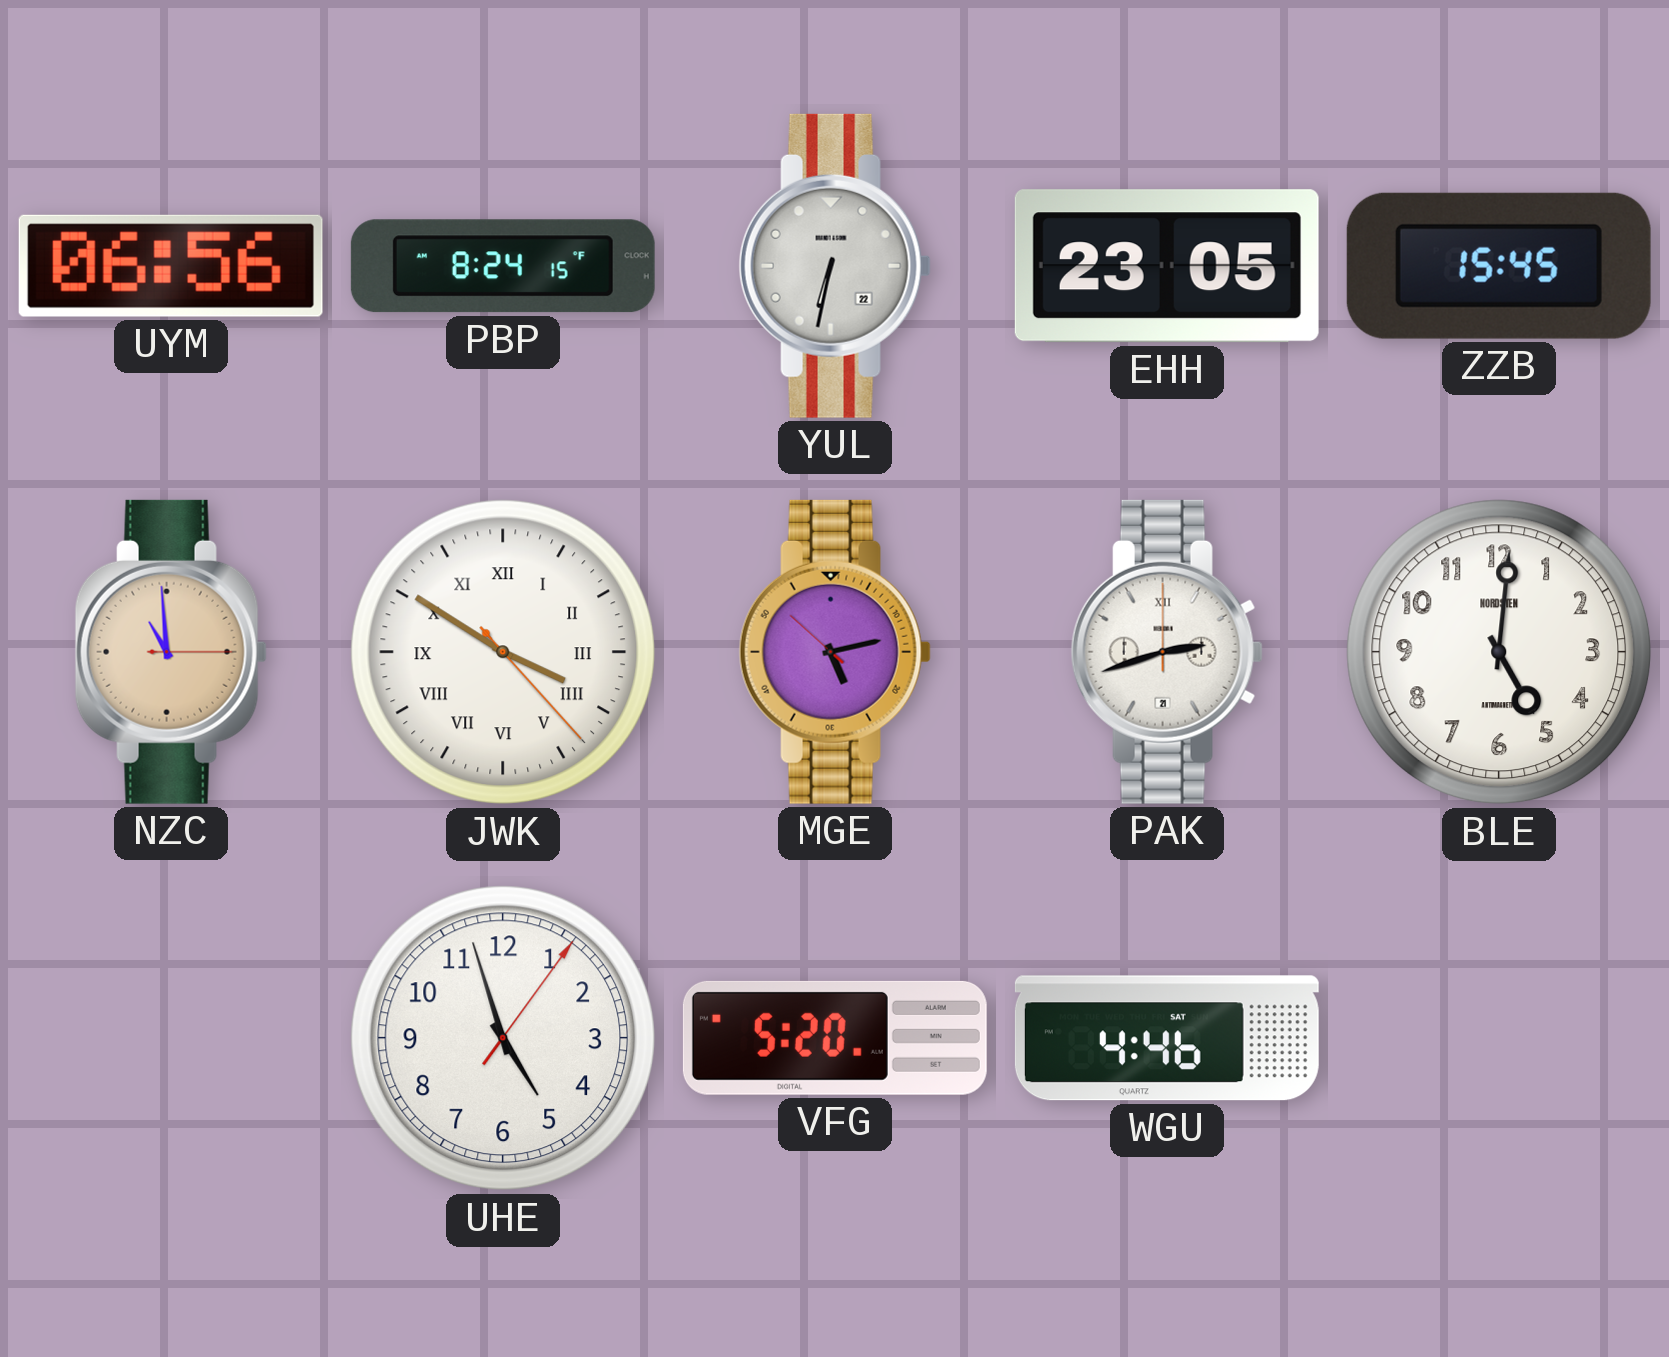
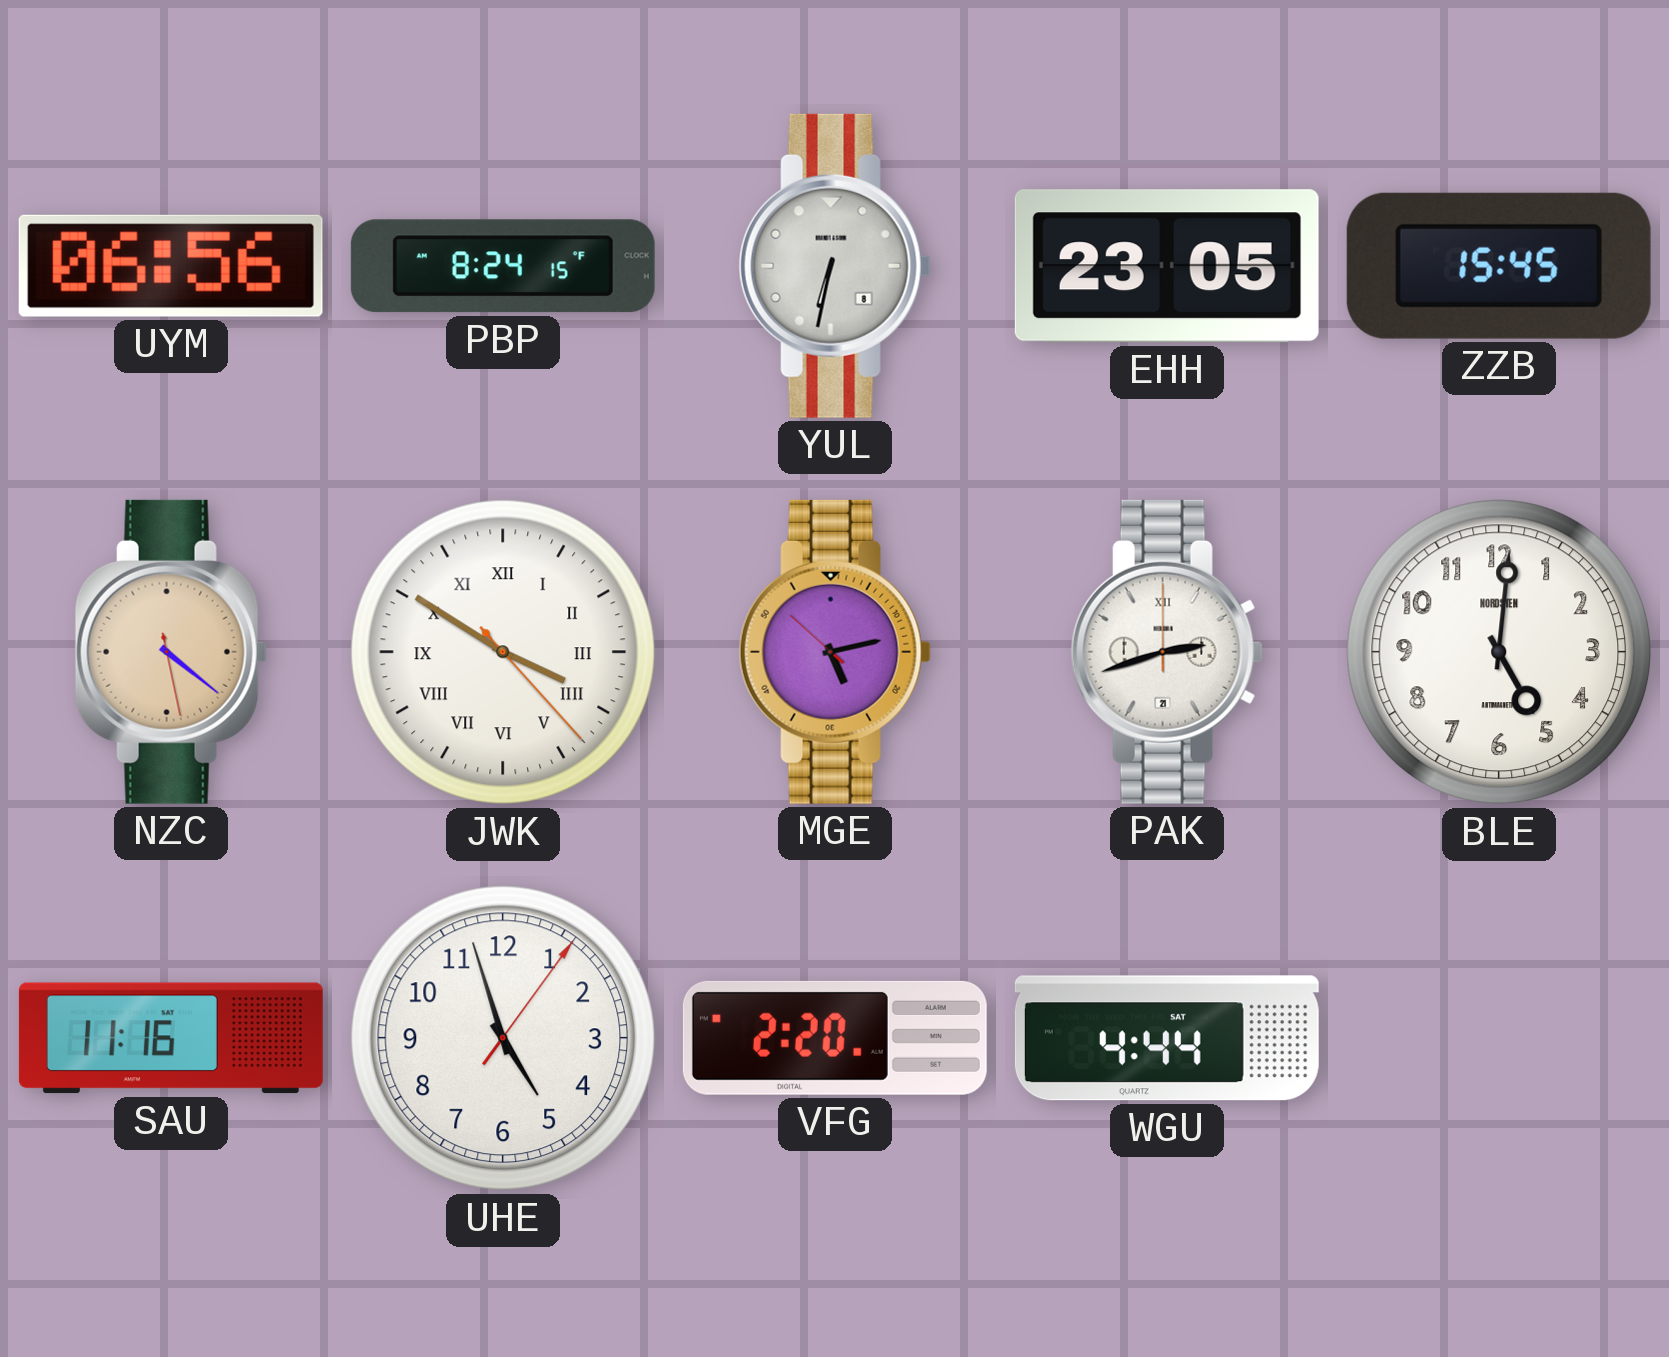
YUL date: 22 -> 8
NZC: 10:59 -> 4:21
SAU: none -> 11:16
VFG: 5:20 -> 2:20
WGU: 4:46 -> 4:44
